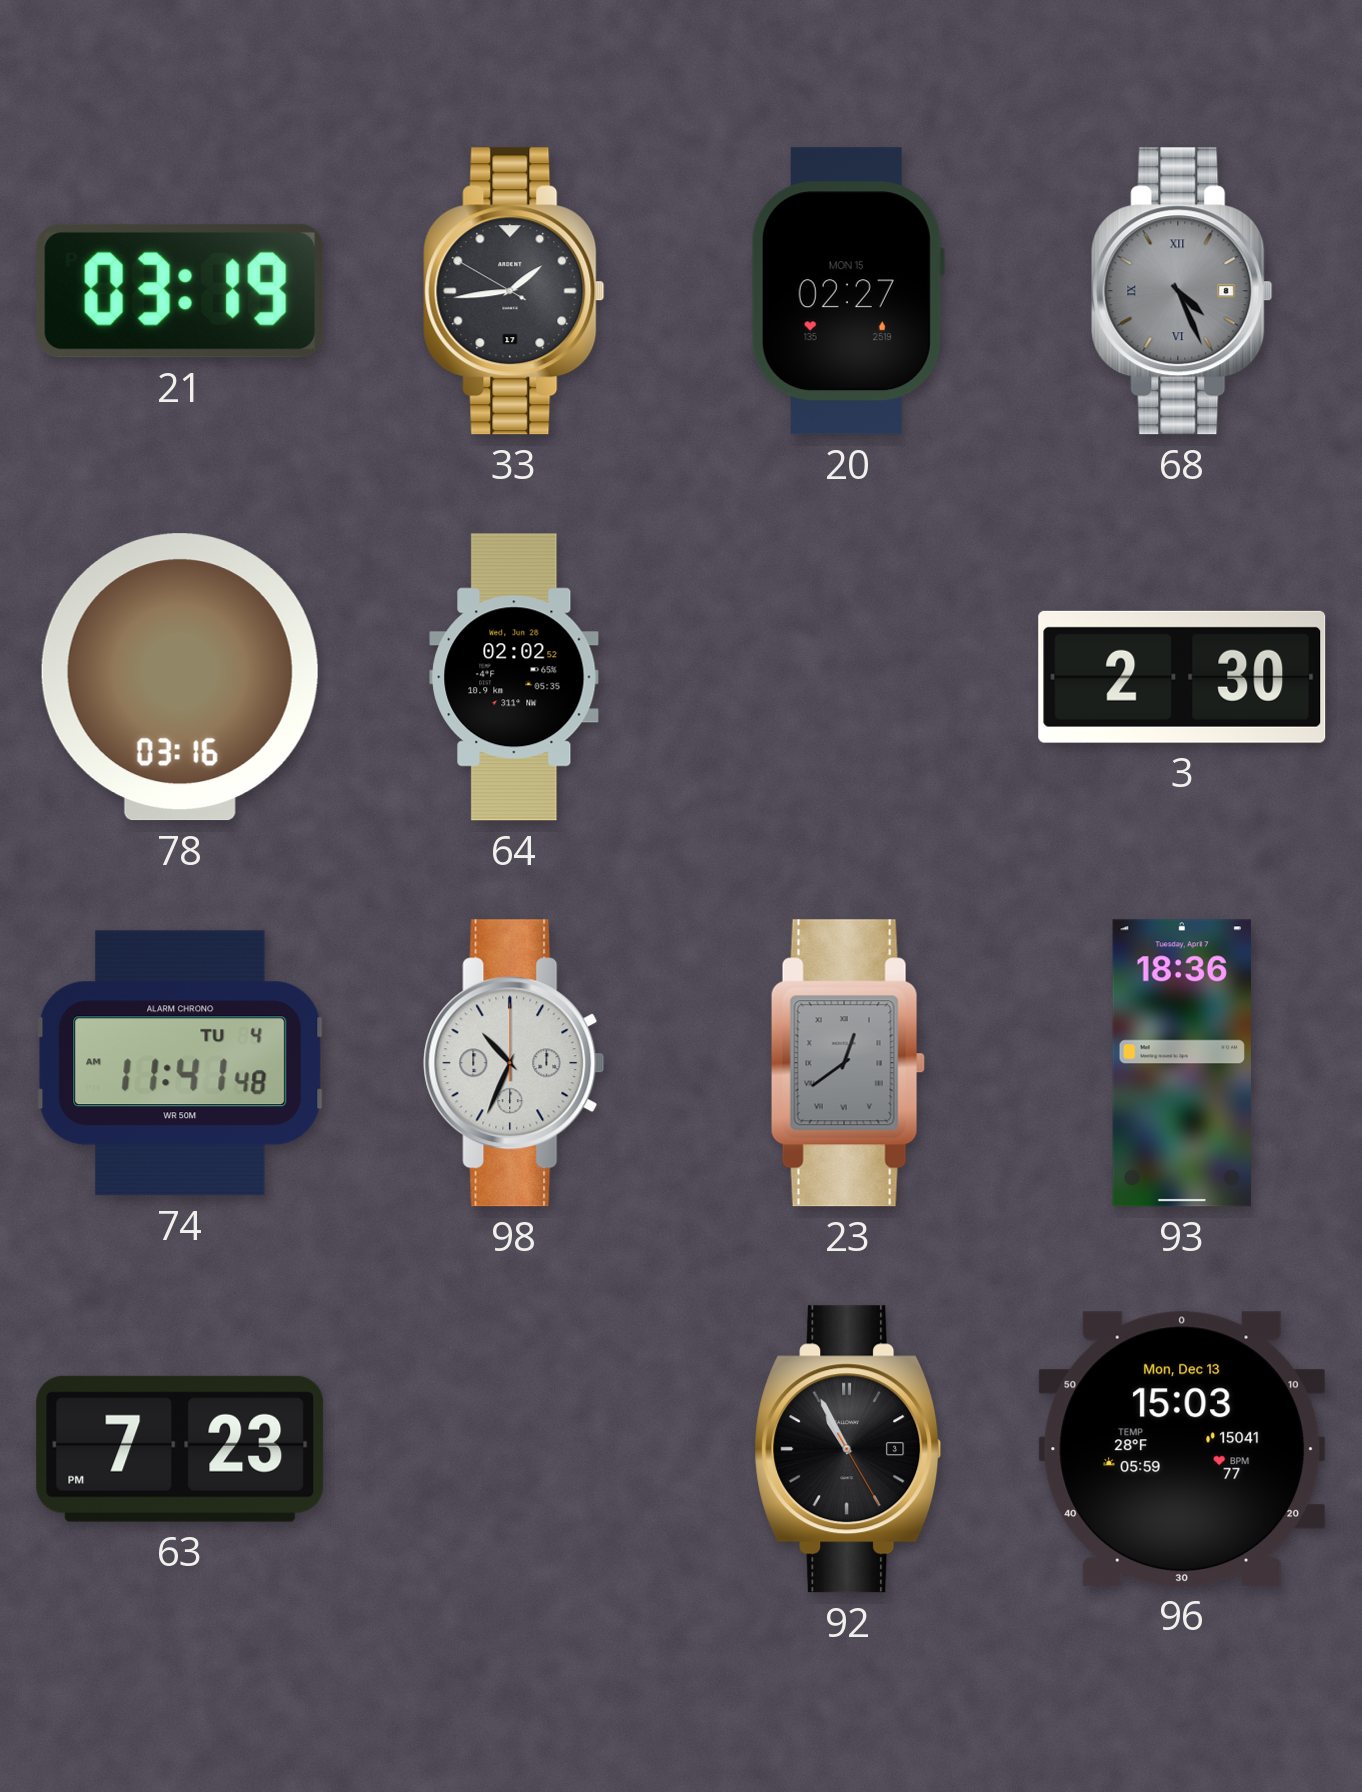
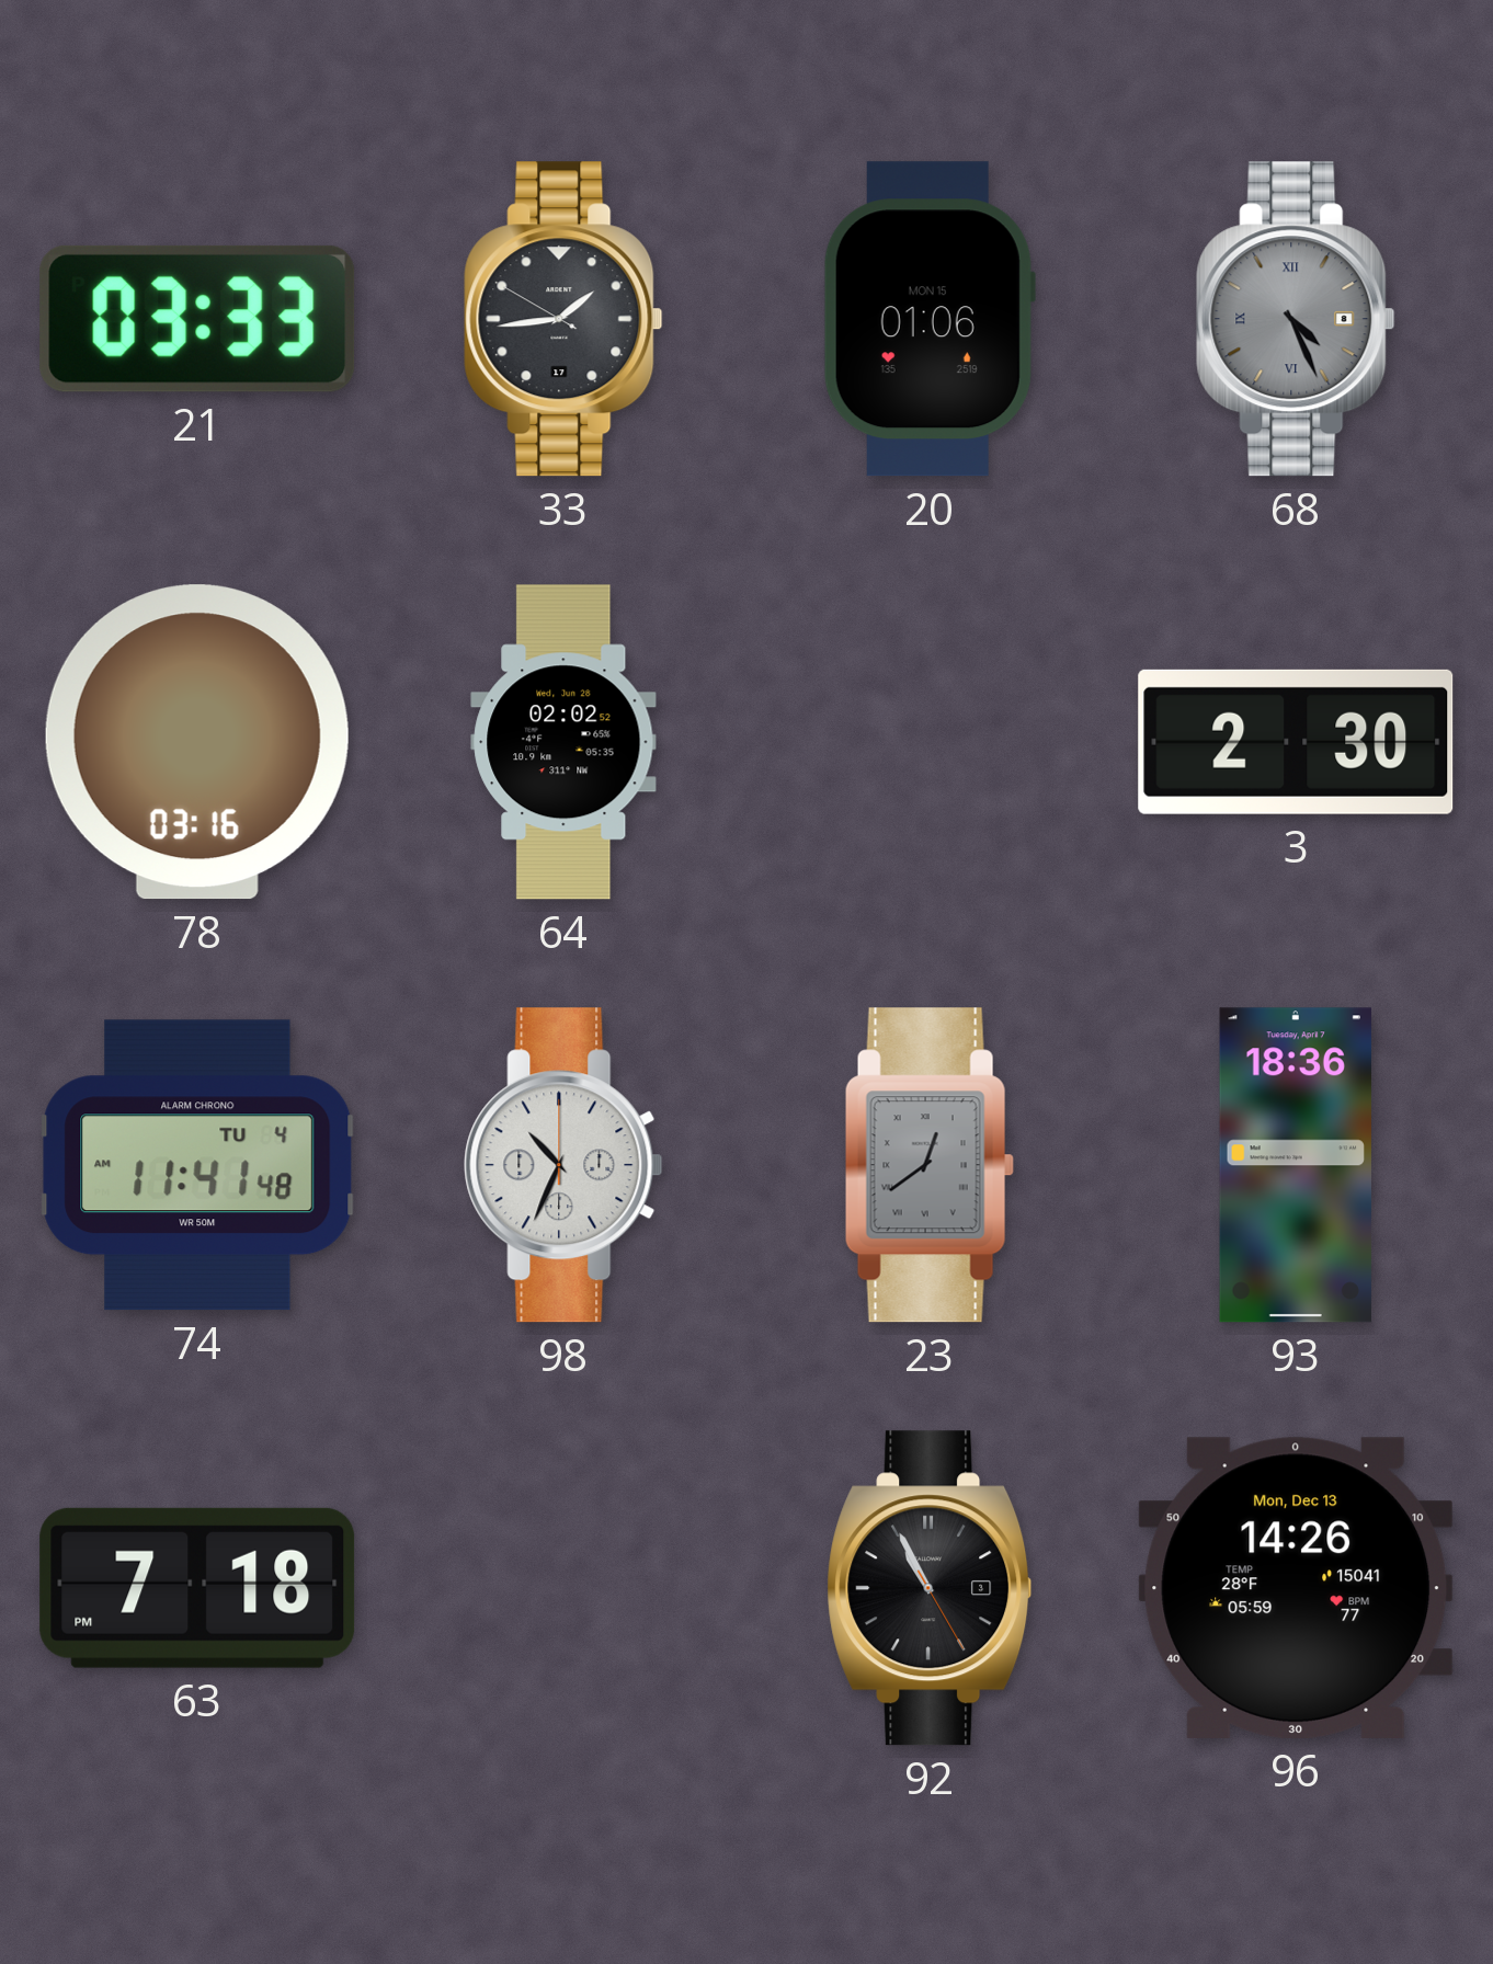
21: 03:19 -> 03:33
20: 02:27 -> 01:06
63: 7:23 -> 7:18
96: 15:03 -> 14:26
